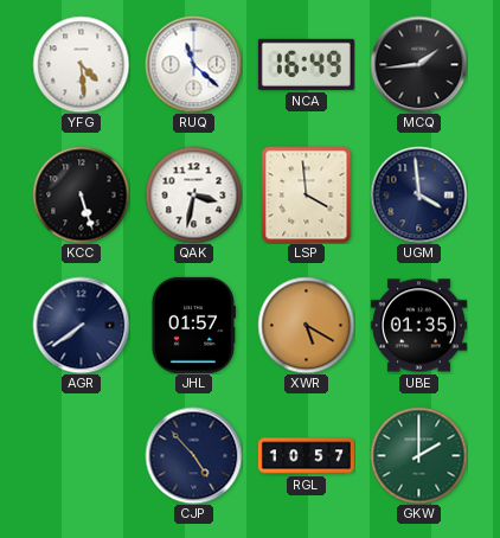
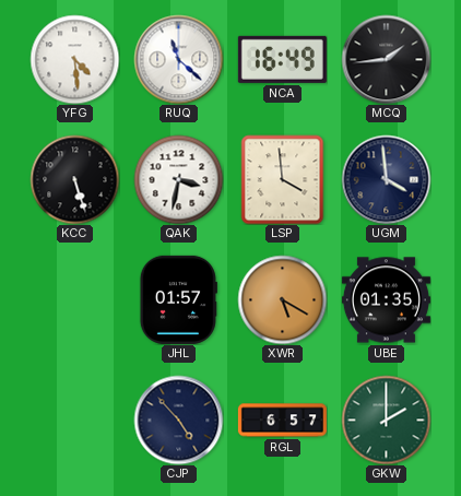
AGR: 7:39 -> none
RGL: 10:57 -> 6:57
